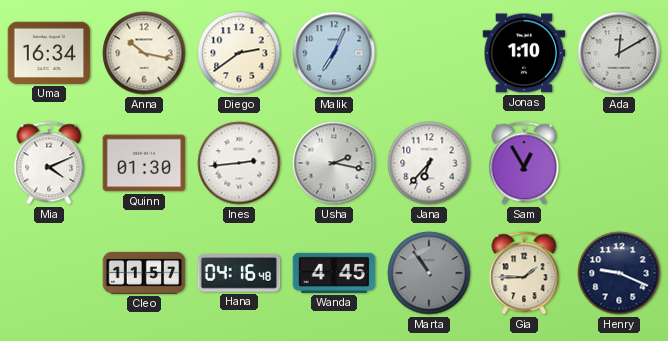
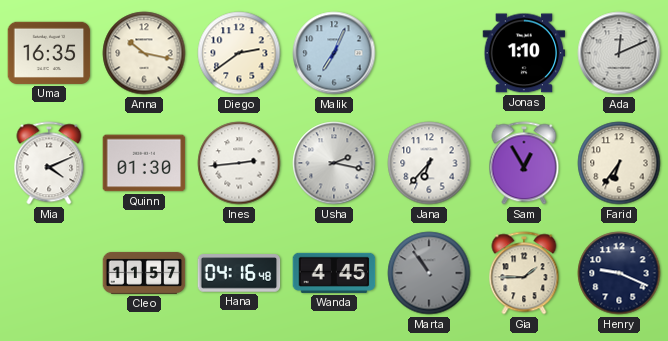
Uma: 16:34 -> 16:35
Ada: 12:10 -> 12:11
Farid: none -> 6:36
